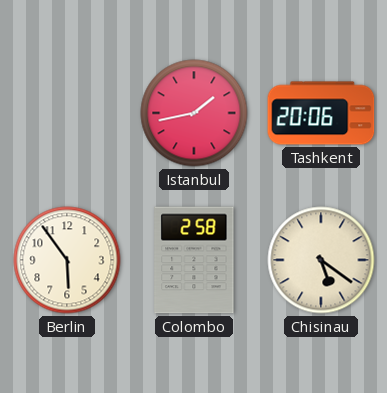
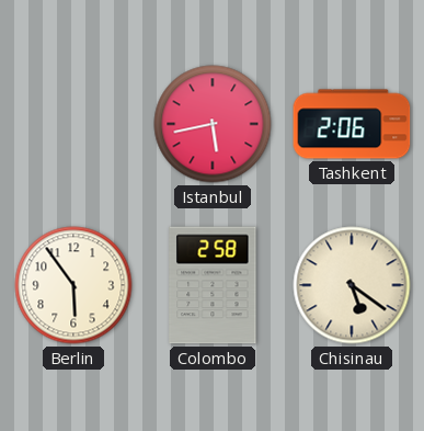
Istanbul: 1:43 -> 5:43
Tashkent: 20:06 -> 2:06
